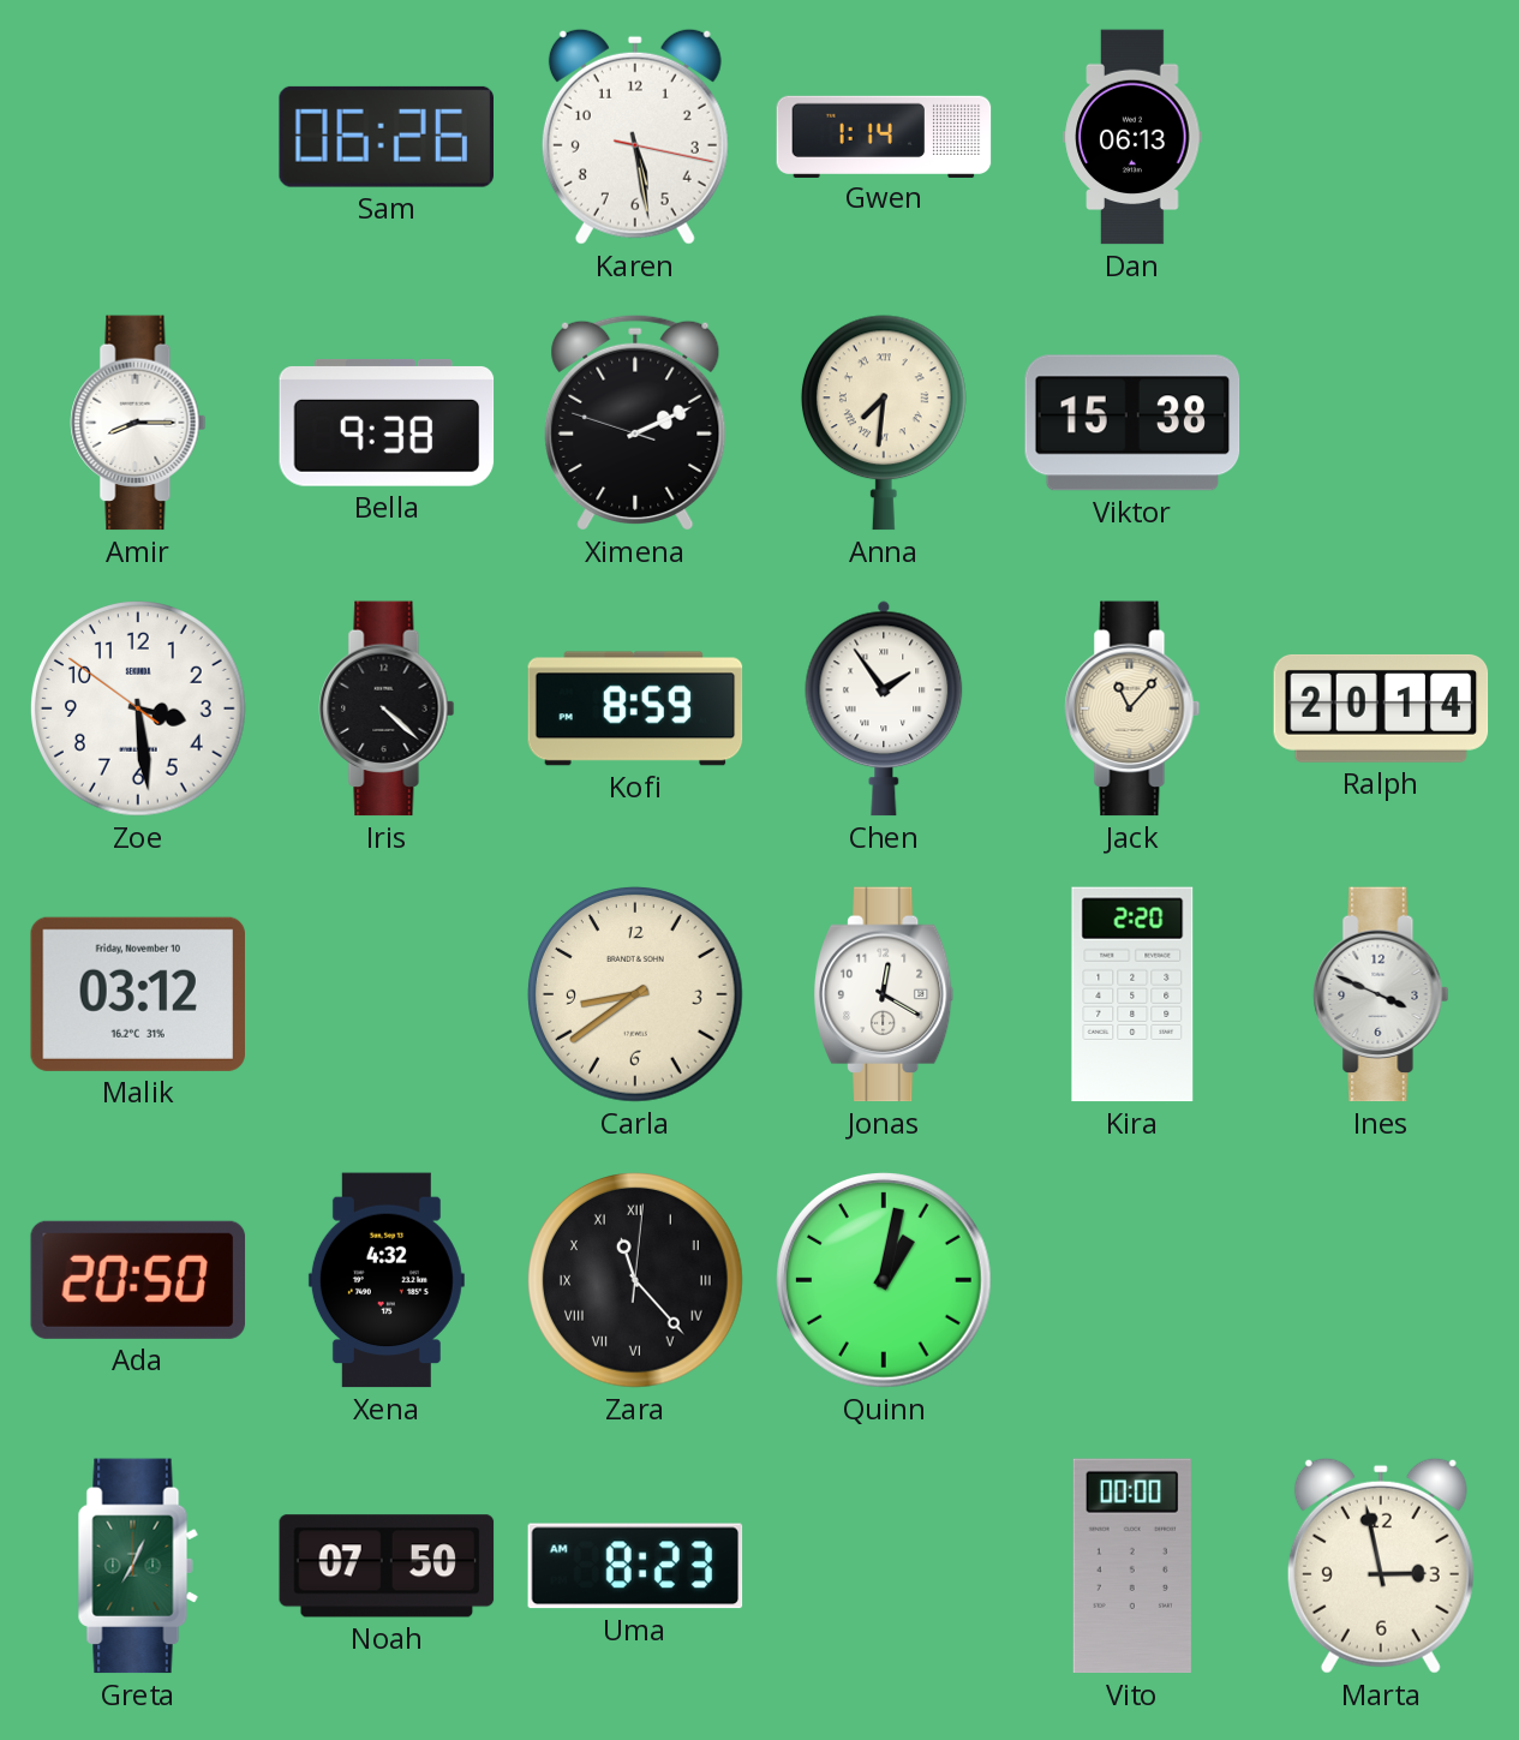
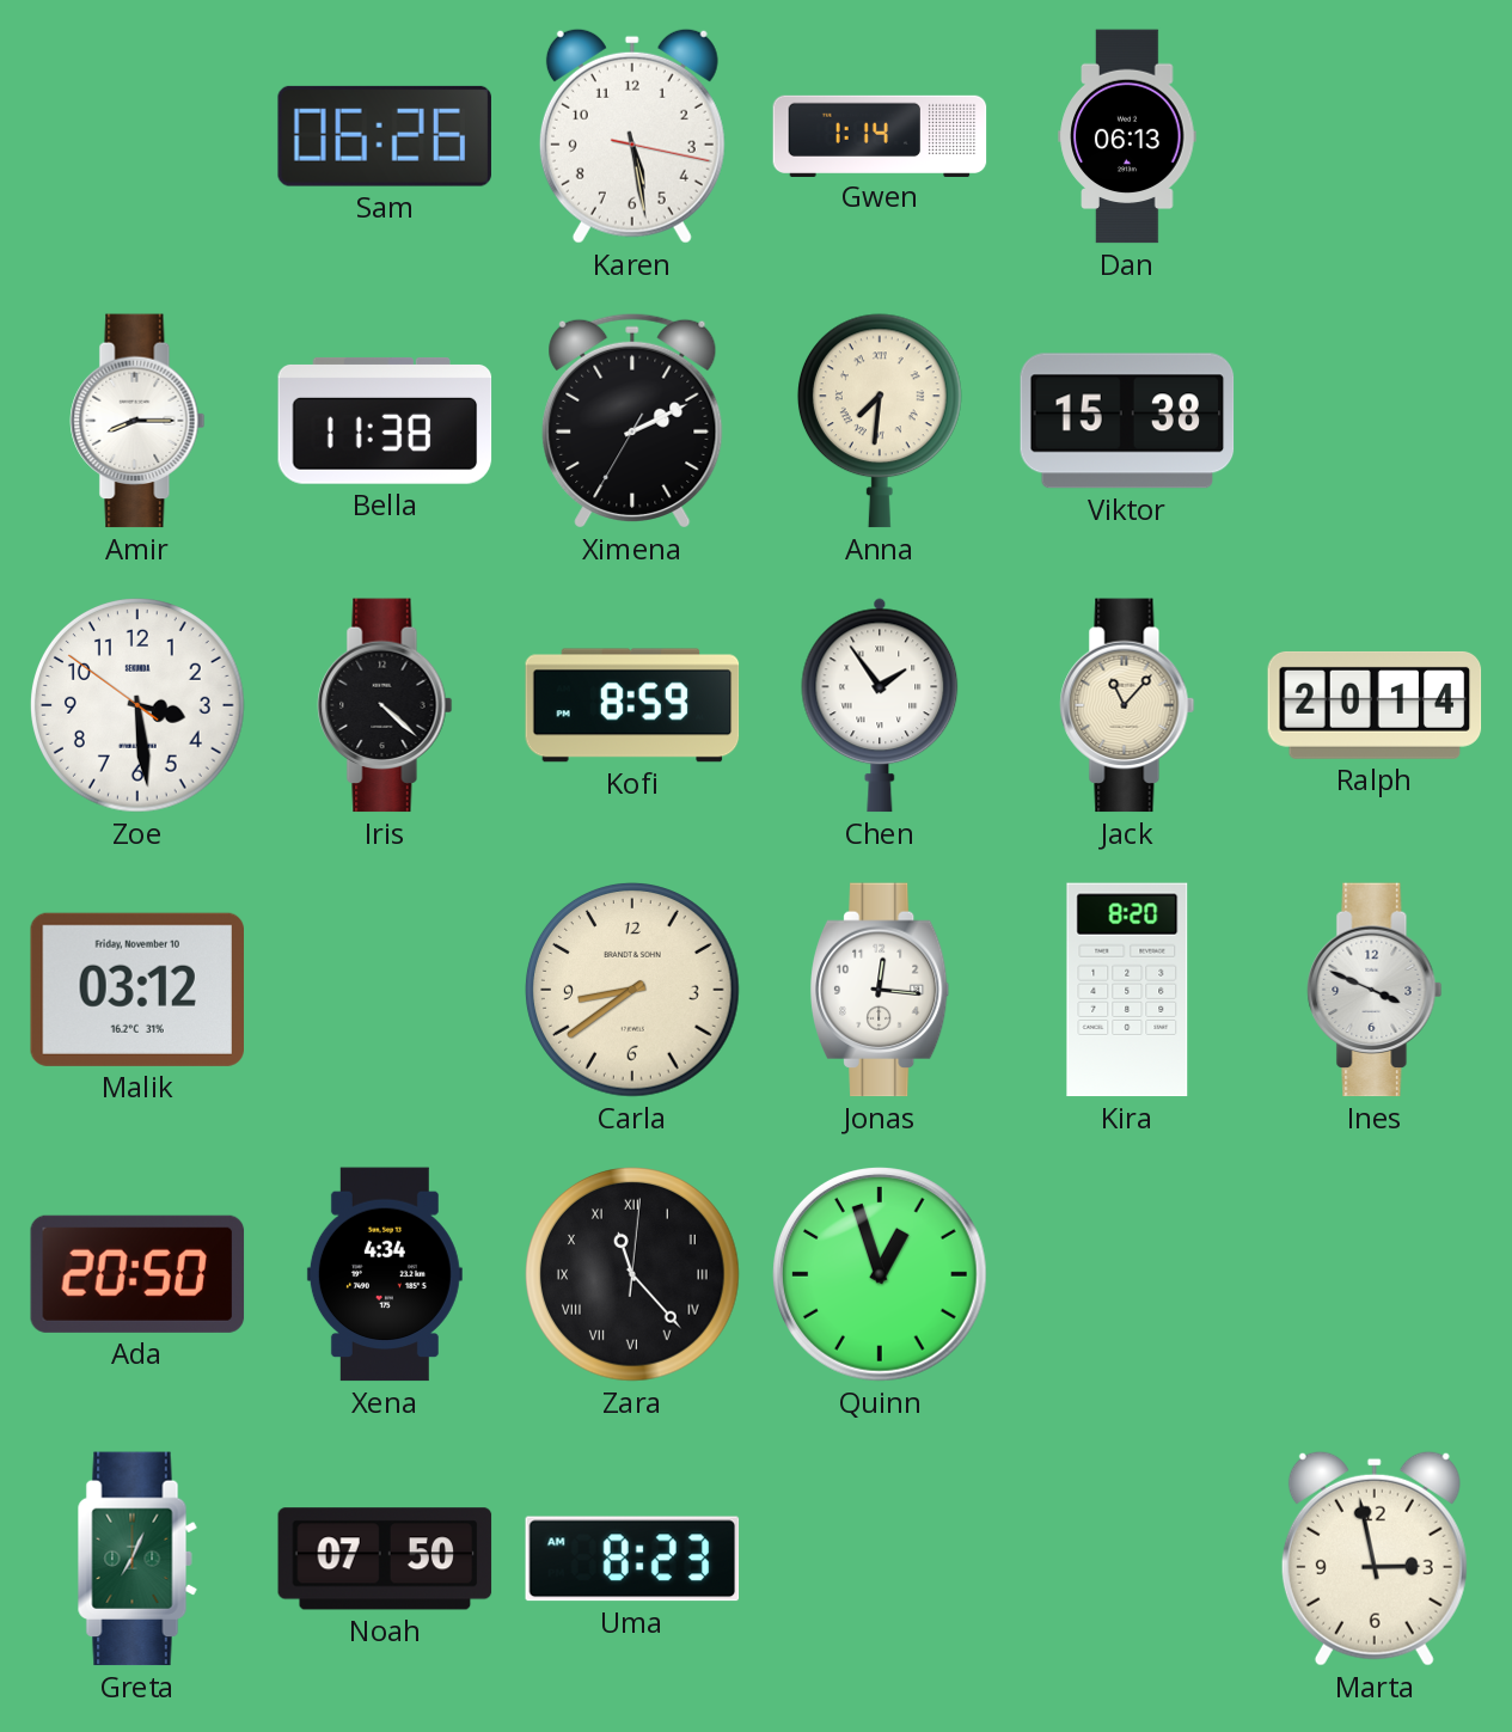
Bella: 9:38 -> 11:38
Ximena: 2:10:48 -> 2:10:35
Jonas: 12:20 -> 12:16
Kira: 2:20 -> 8:20
Xena: 4:32 -> 4:34
Quinn: 1:02 -> 12:57
Vito: 00:00 -> none
